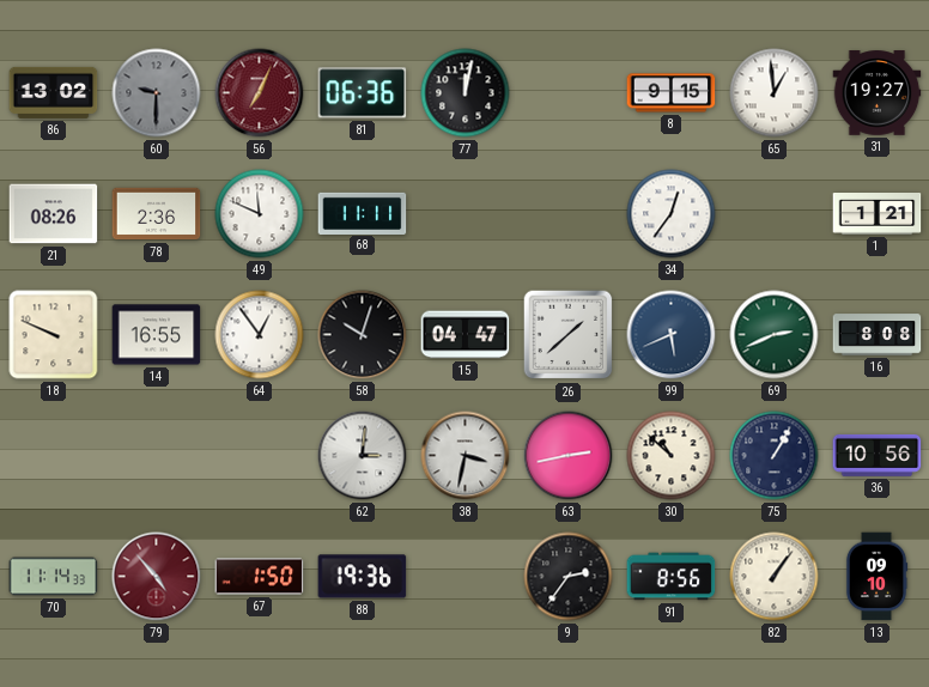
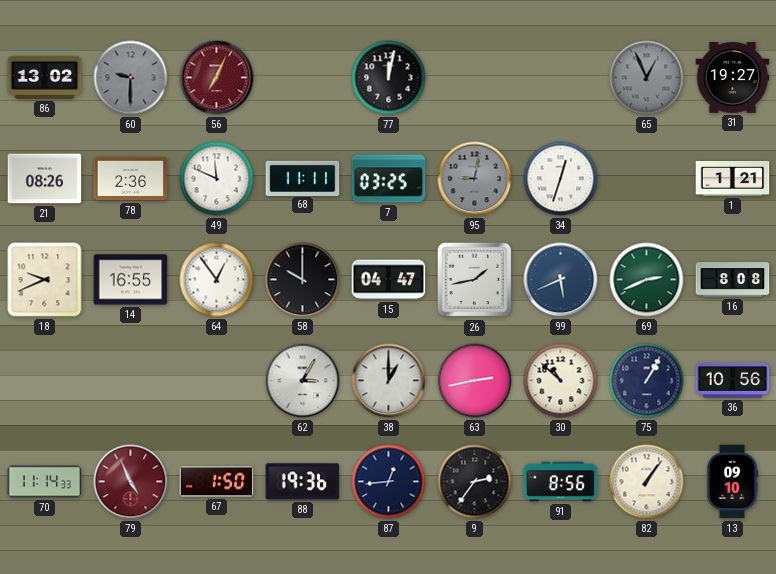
81: 06:36 -> none
8: 9:15 -> none
65: 12:59 -> 12:56
65 dial: white -> grey
7: none -> 03:25
95: none -> 9:02
34: 12:36 -> 12:33
18: 9:49 -> 9:41
58: 10:03 -> 10:00
26: 1:38 -> 1:43
62: 3:01 -> 3:05
38: 3:32 -> 1:00
79: 4:53 -> 4:56
87: none -> 12:44
